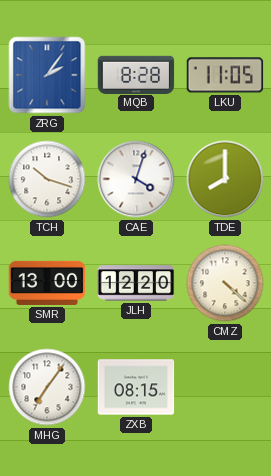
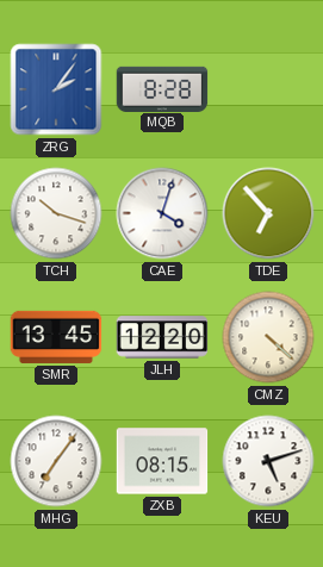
LKU: 11:05 -> none
TDE: 8:00 -> 6:53
SMR: 13:00 -> 13:45
KEU: none -> 5:12
